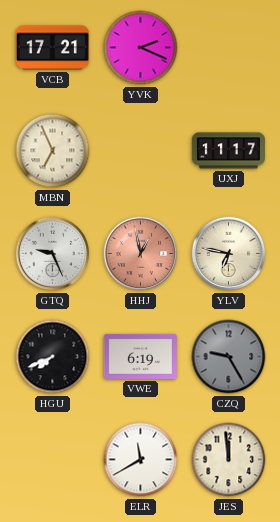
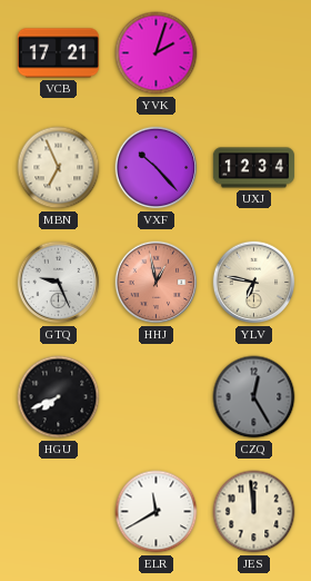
YVK: 2:19 -> 2:03
VXF: none -> 10:23
UXJ: 11:17 -> 12:34
VWE: 6:19 -> none
CZQ: 9:25 -> 12:25
